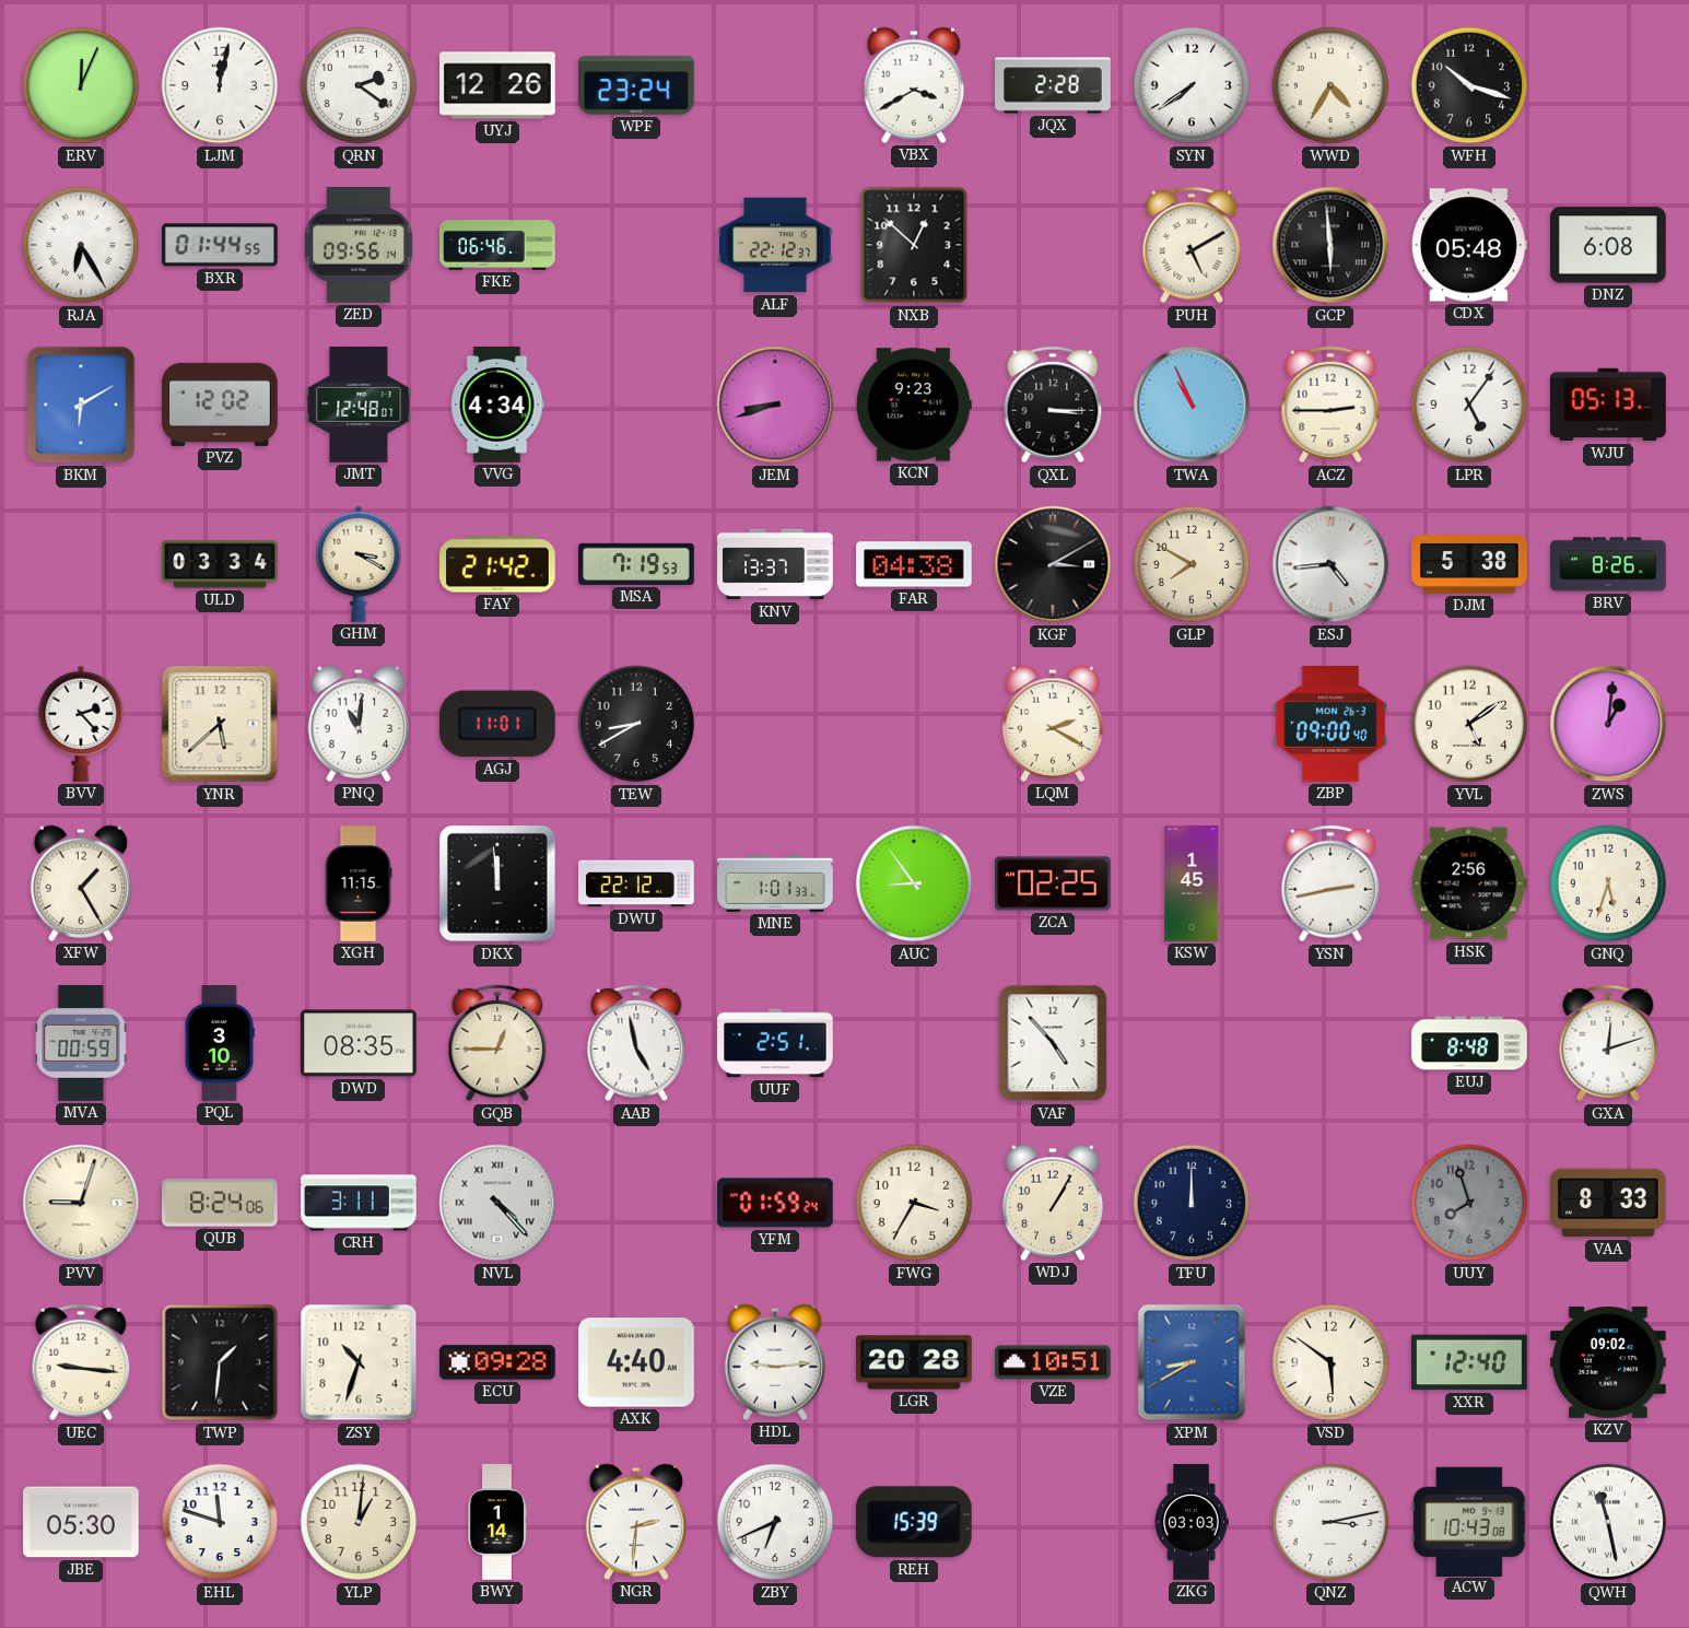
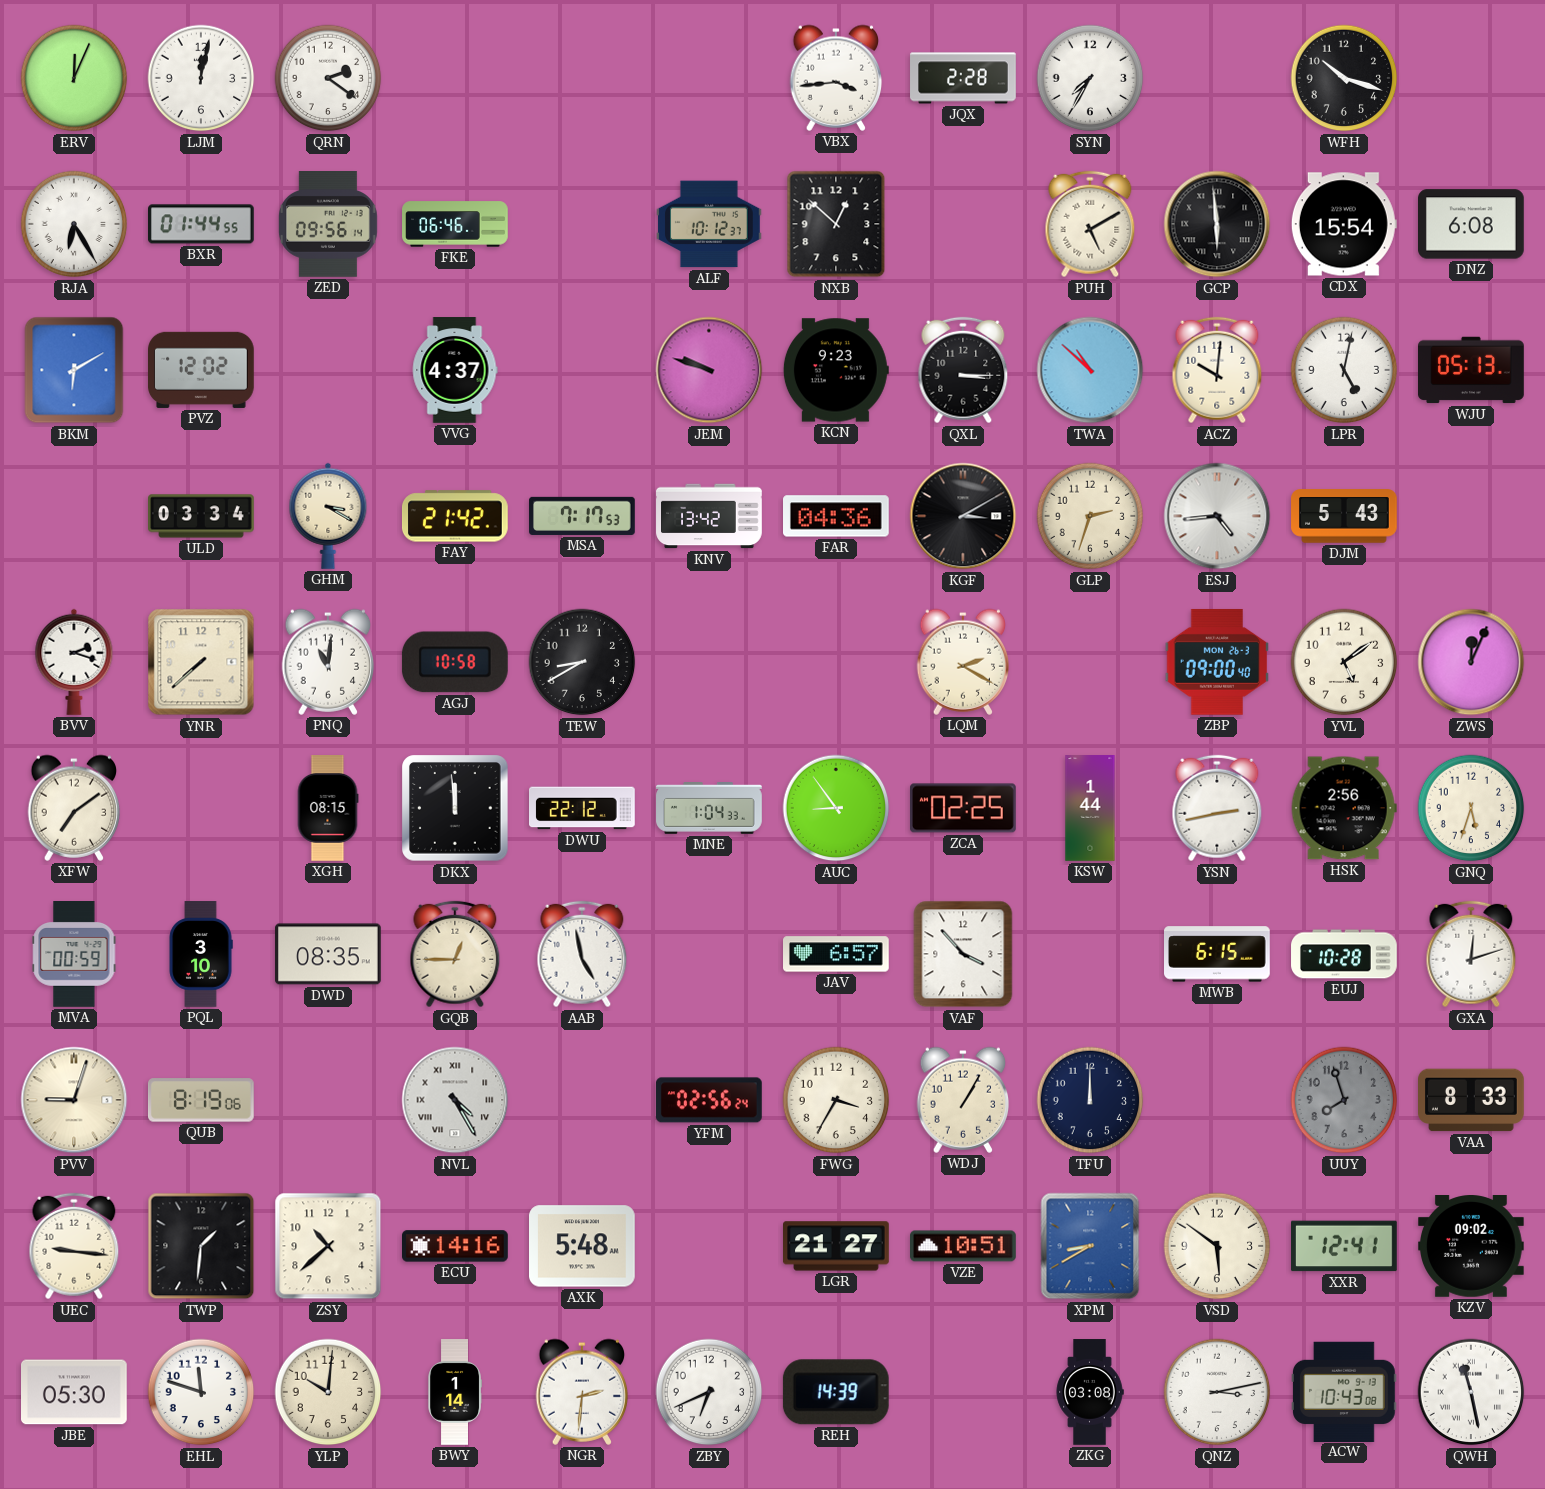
UYJ: 12:26 -> none
WPF: 23:24 -> none
VBX: 3:40 -> 3:44
SYN: 7:39 -> 7:35
WWD: 4:35 -> none
ALF: 22:12 -> 10:12
CDX: 05:48 -> 15:54
JMT: 12:48 -> none
VVG: 4:34 -> 4:37
JEM: 8:42 -> 9:48
TWA: 10:56 -> 10:52
ACZ: 2:45 -> 10:01
LPR: 5:06 -> 5:02
MSA: 7:19 -> 7:17
KNV: 13:37 -> 13:42
FAR: 04:38 -> 04:36
GLP: 7:50 -> 2:33
DJM: 5:38 -> 5:43
BRV: 8:26 -> none
BVV: 2:23 -> 2:18
YNR: 5:38 -> 7:38
AGJ: 11:01 -> 10:58
ZWS: 1:01 -> 12:04
XFW: 1:25 -> 7:09
XGH: 11:15 -> 08:15
MNE: 1:01 -> 1:04
KSW: 1:45 -> 1:44
UUF: 2:51 -> none
JAV: none -> 6:57
VAF: 4:53 -> 3:53
MWB: none -> 6:15
EUJ: 8:48 -> 10:28
QUB: 8:24 -> 8:19
CRH: 3:11 -> none
NVL: 4:23 -> 4:25
YFM: 01:59 -> 02:56
ZSY: 10:33 -> 10:38
ECU: 09:28 -> 14:16
AXK: 4:40 -> 5:48
HDL: 9:14 -> none
LGR: 20:28 -> 21:27
XXR: 12:40 -> 12:41
YLP: 1:01 -> 10:01
REH: 15:39 -> 14:39
ZKG: 03:03 -> 03:08
